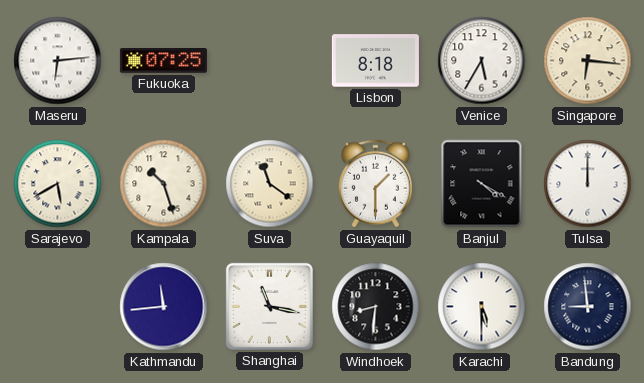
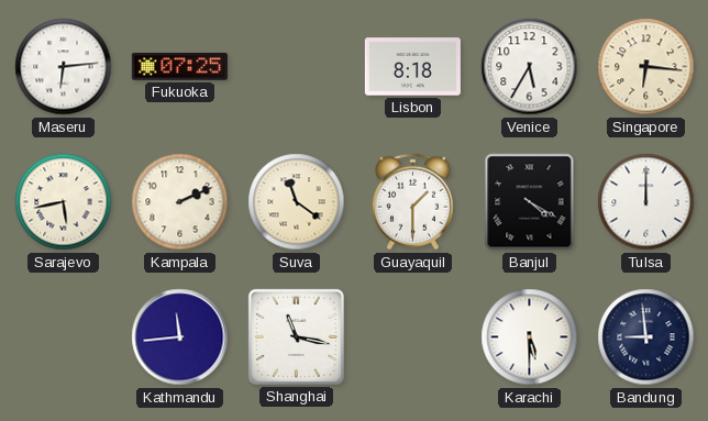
Sarajevo: 5:40 -> 5:43
Kampala: 10:27 -> 2:11
Windhoek: 8:31 -> none
